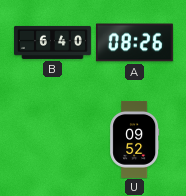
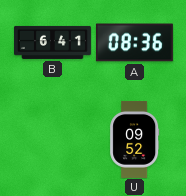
B: 6:40 -> 6:41
A: 08:26 -> 08:36
